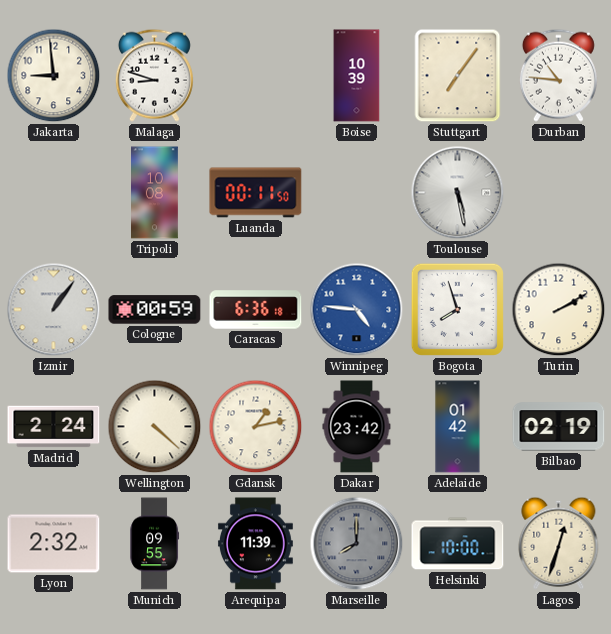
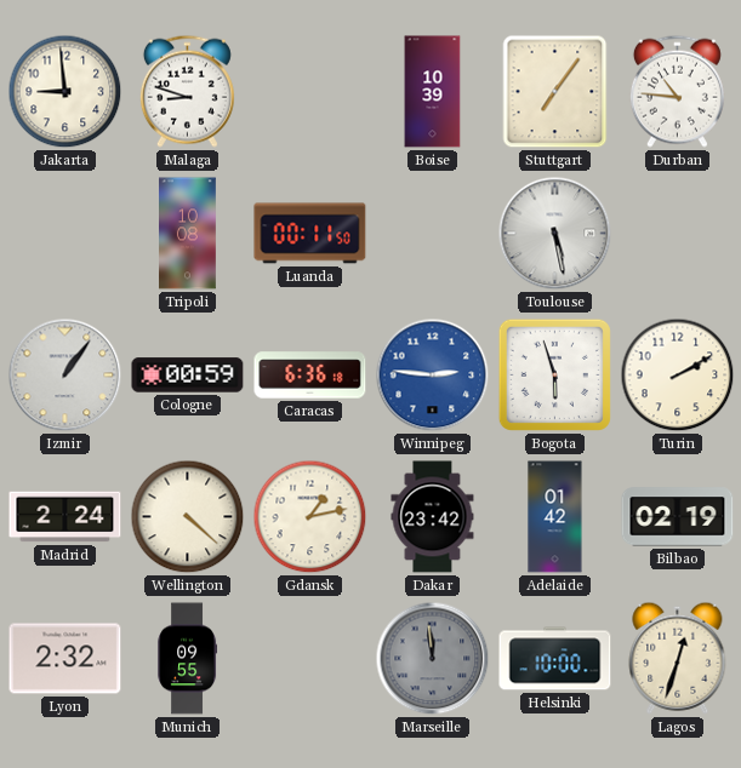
Winnipeg: 4:46 -> 2:46
Bogota: 7:57 -> 5:57
Arequipa: 11:39 -> none
Marseille: 8:00 -> 11:59
